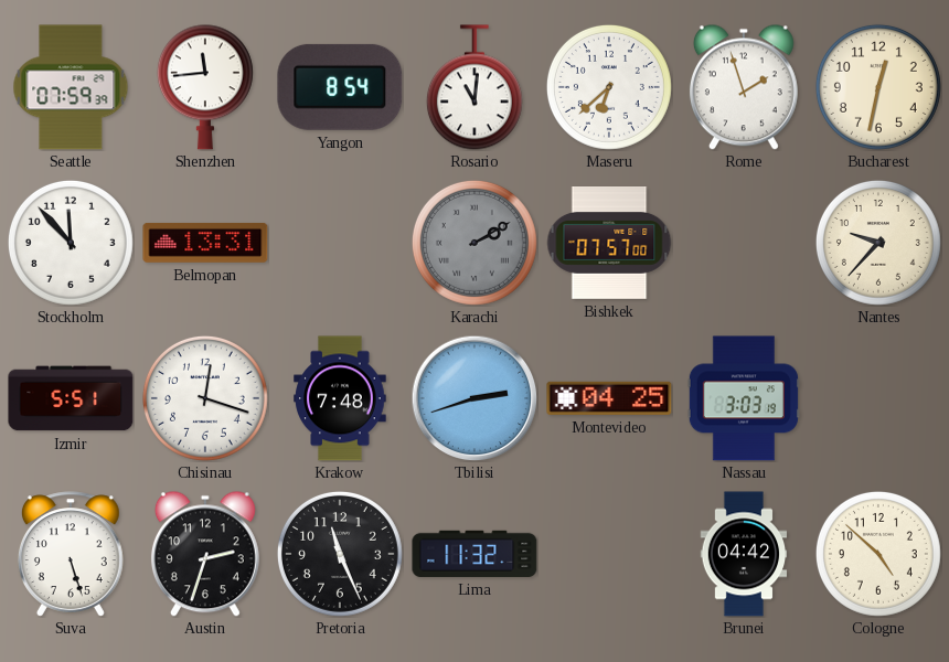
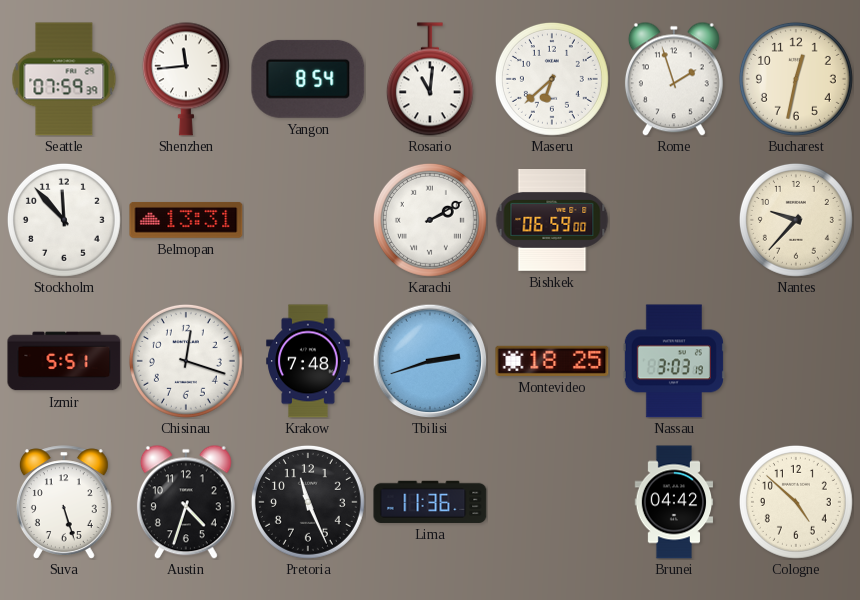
Karachi dial: grey -> white
Bishkek: 07:57 -> 06:59
Montevideo: 04:25 -> 18:25
Austin: 2:33 -> 4:33
Lima: 11:32 -> 11:36
